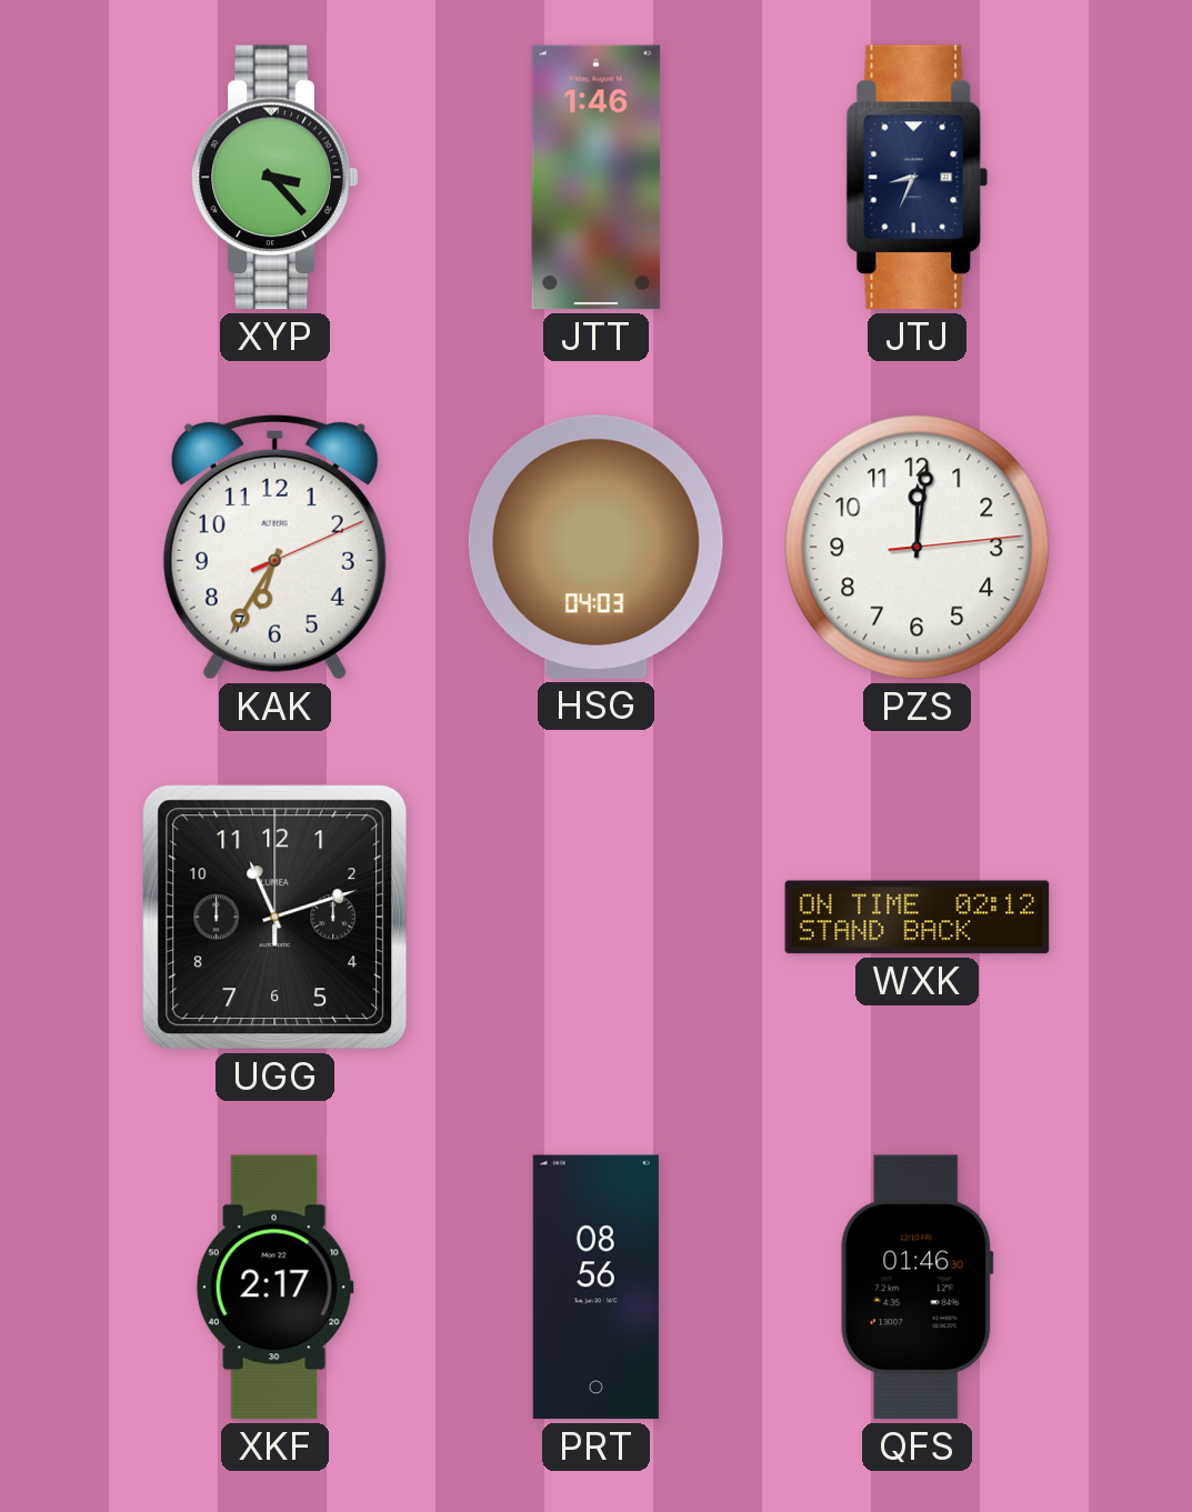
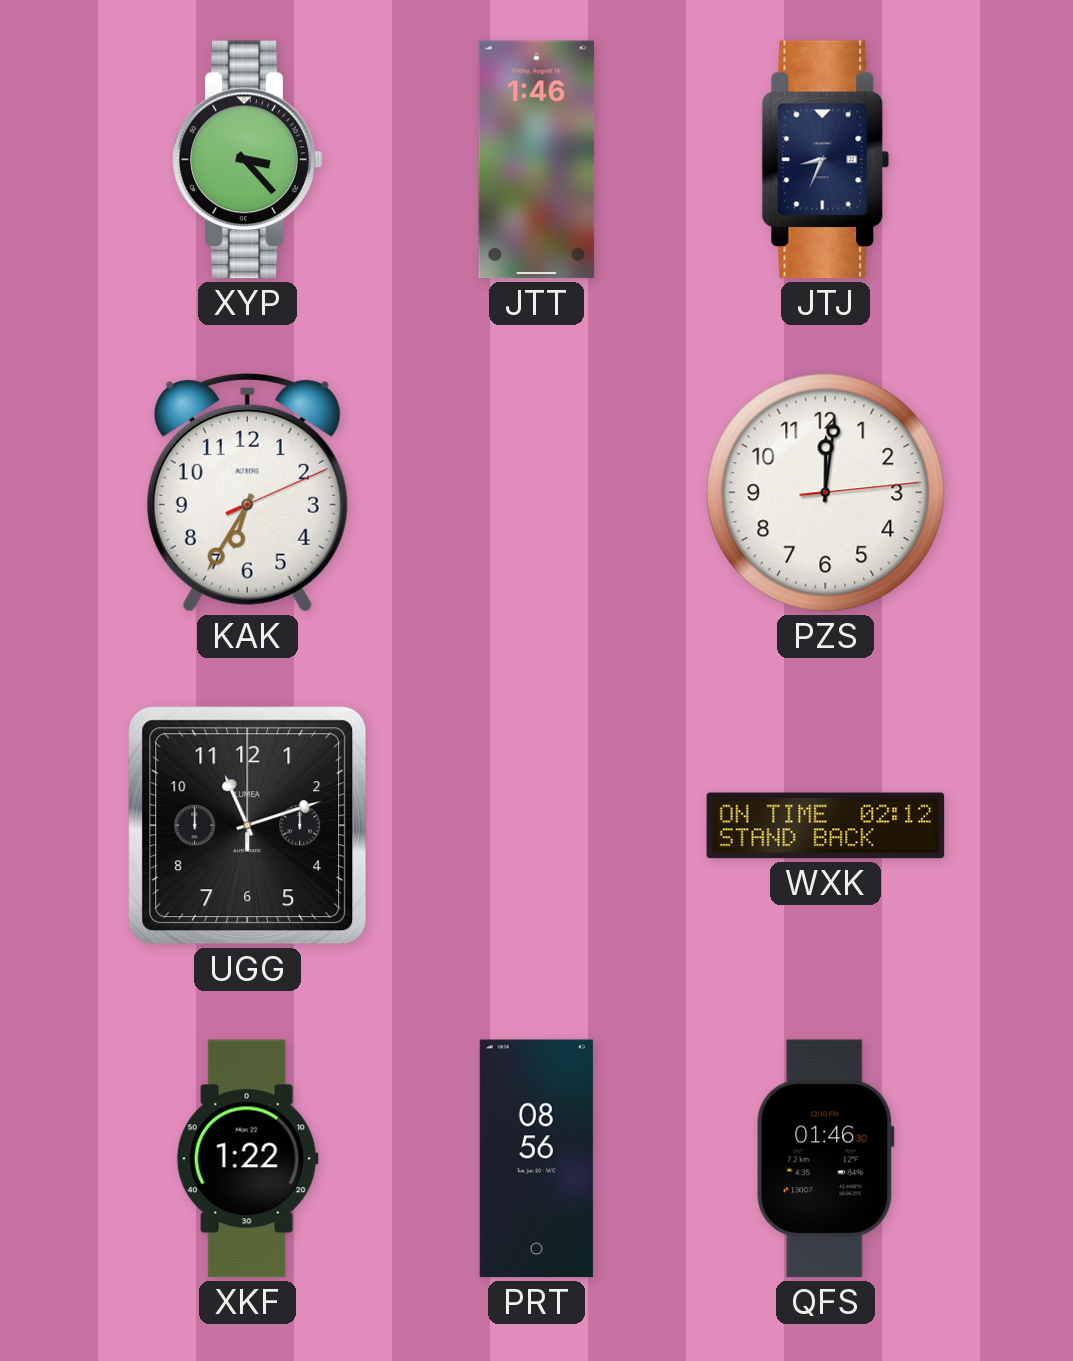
HSG: 04:03 -> none
XKF: 2:17 -> 1:22
